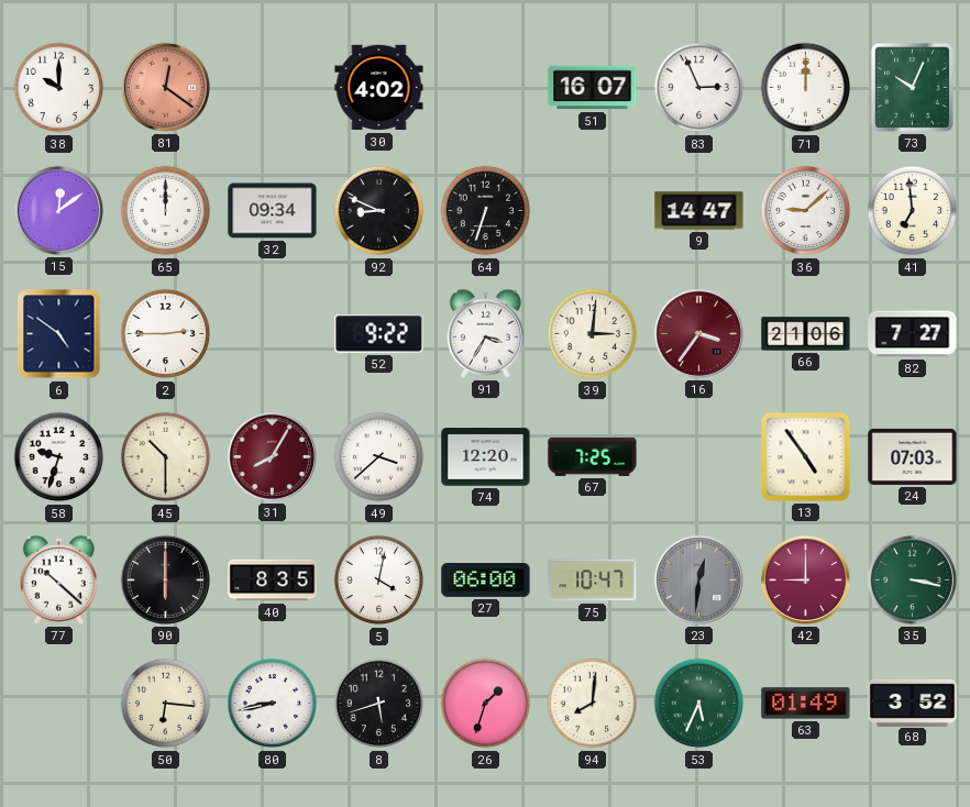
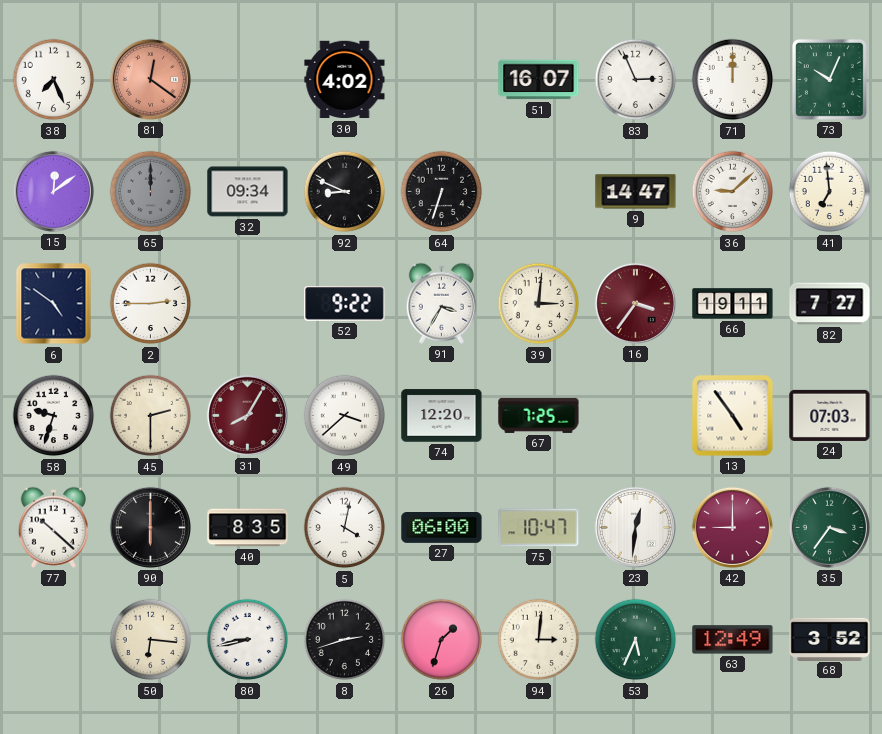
38: 10:00 -> 7:26
65 dial: white -> grey
66: 21:06 -> 19:11
45: 10:30 -> 2:30
23 dial: grey -> white
35: 3:17 -> 3:36
8: 5:42 -> 2:42
94: 8:01 -> 3:01
63: 01:49 -> 12:49
